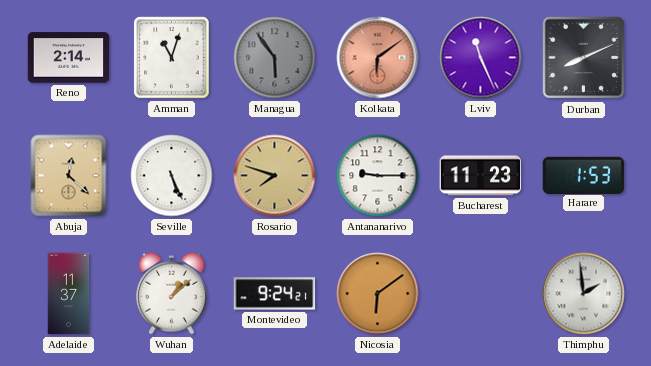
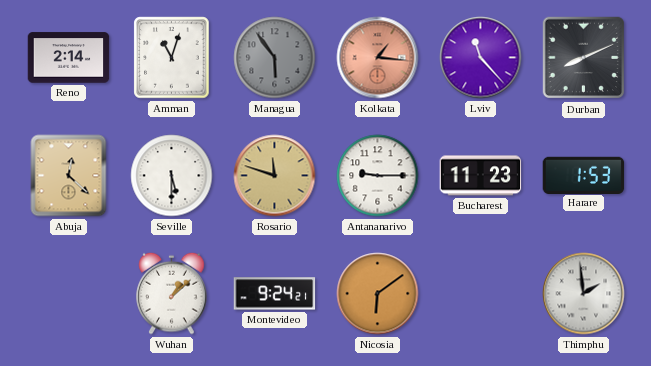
Kolkata: 6:09 -> 1:16
Lviv: 11:26 -> 11:23
Seville: 5:26 -> 5:30
Rosario: 7:48 -> 11:48
Adelaide: 11:37 -> none
